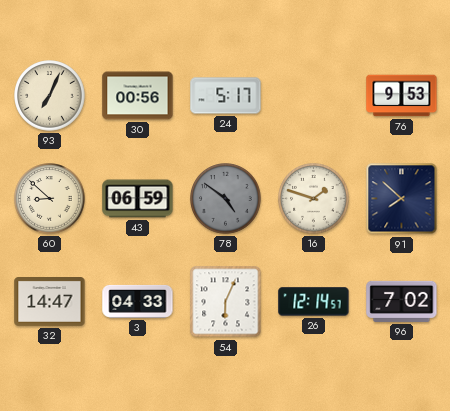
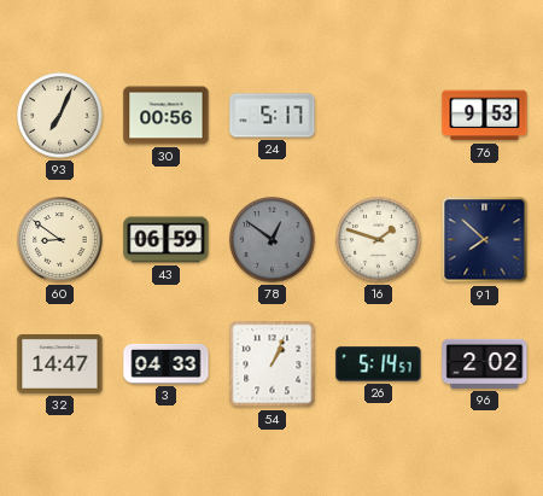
60: 8:52 -> 8:51
78: 4:51 -> 12:51
54: 6:04 -> 1:04
26: 12:14 -> 5:14
96: 7:02 -> 2:02
